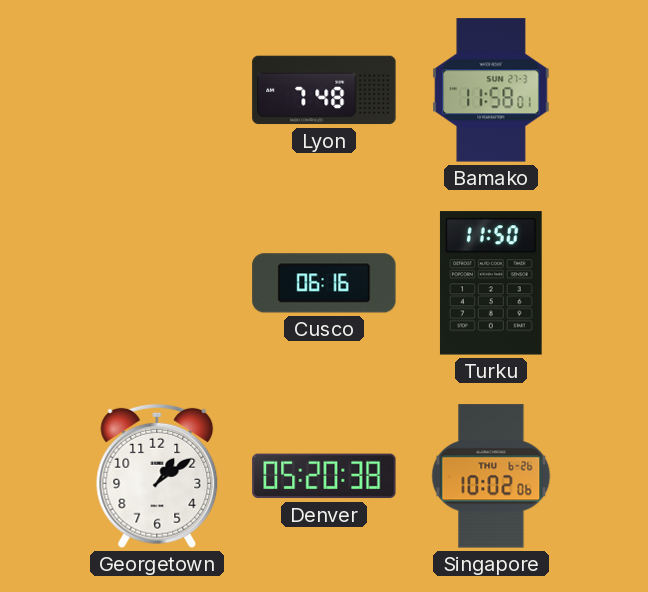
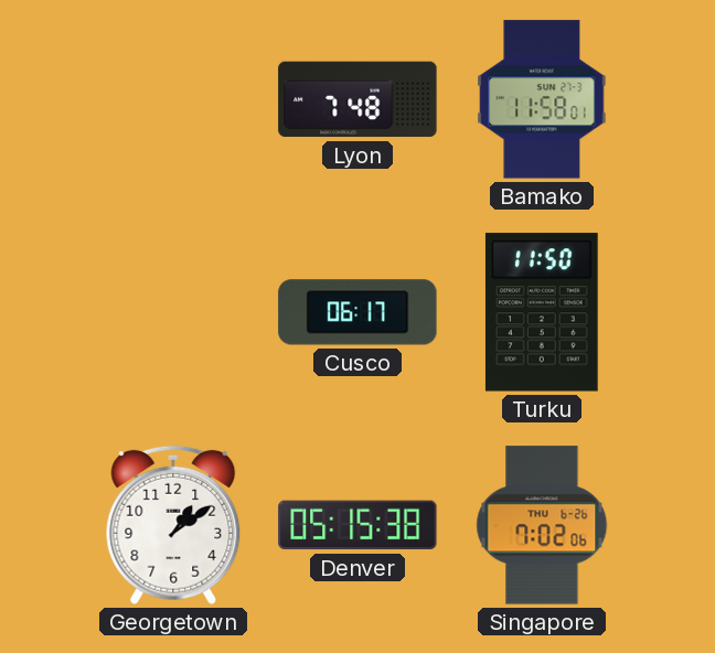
Cusco: 06:16 -> 06:17
Denver: 05:20 -> 05:15
Singapore: 10:02 -> 7:02
